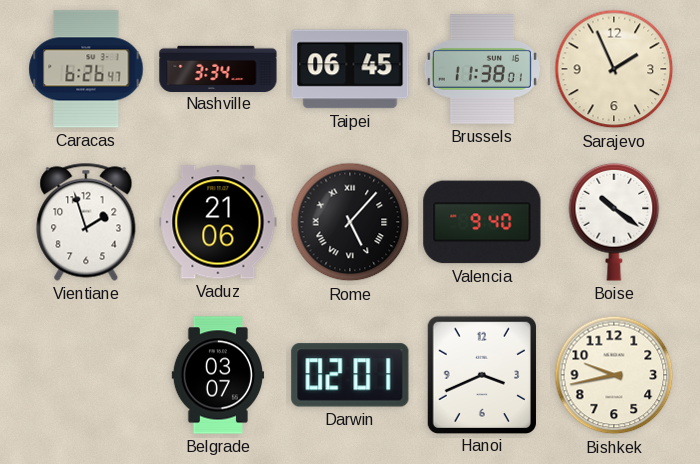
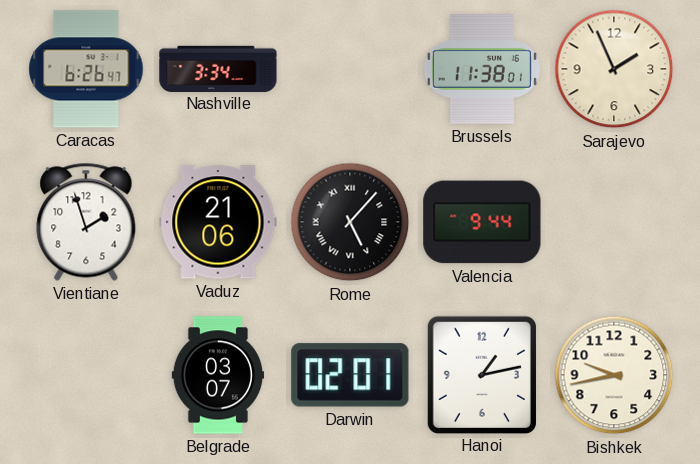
Taipei: 06:45 -> none
Valencia: 9:40 -> 9:44
Boise: 10:21 -> none
Hanoi: 3:41 -> 1:13
